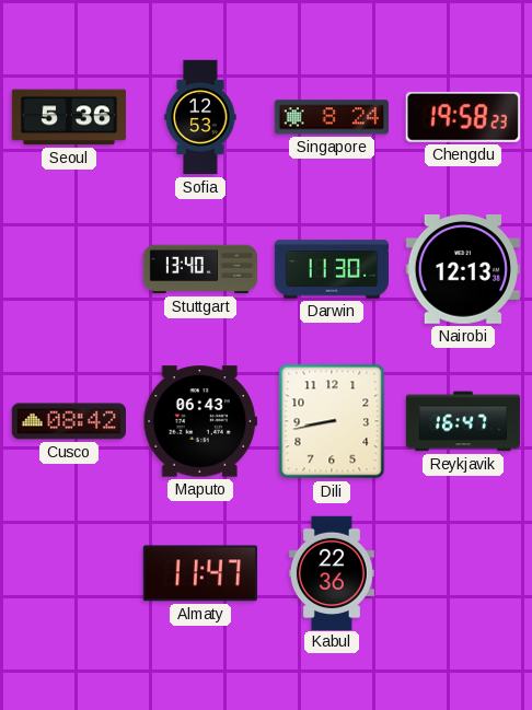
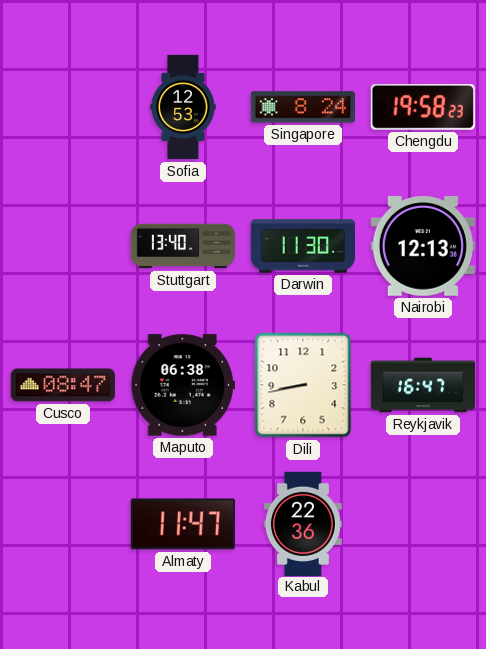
Seoul: 5:36 -> none
Cusco: 08:42 -> 08:47
Maputo: 06:43 -> 06:38
